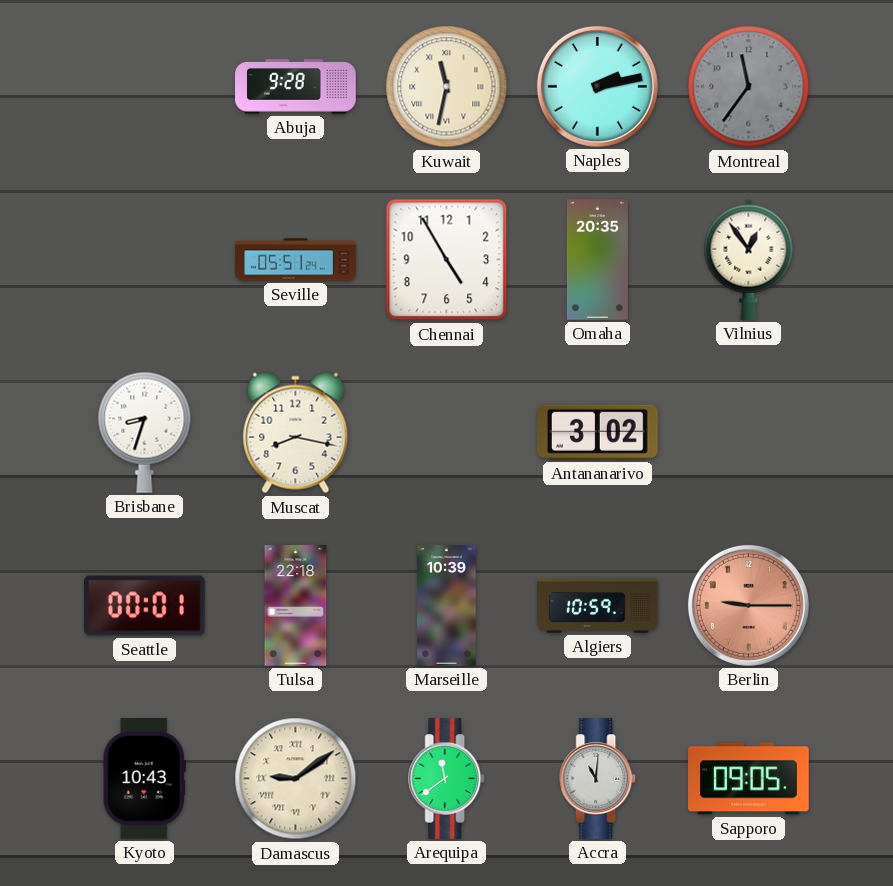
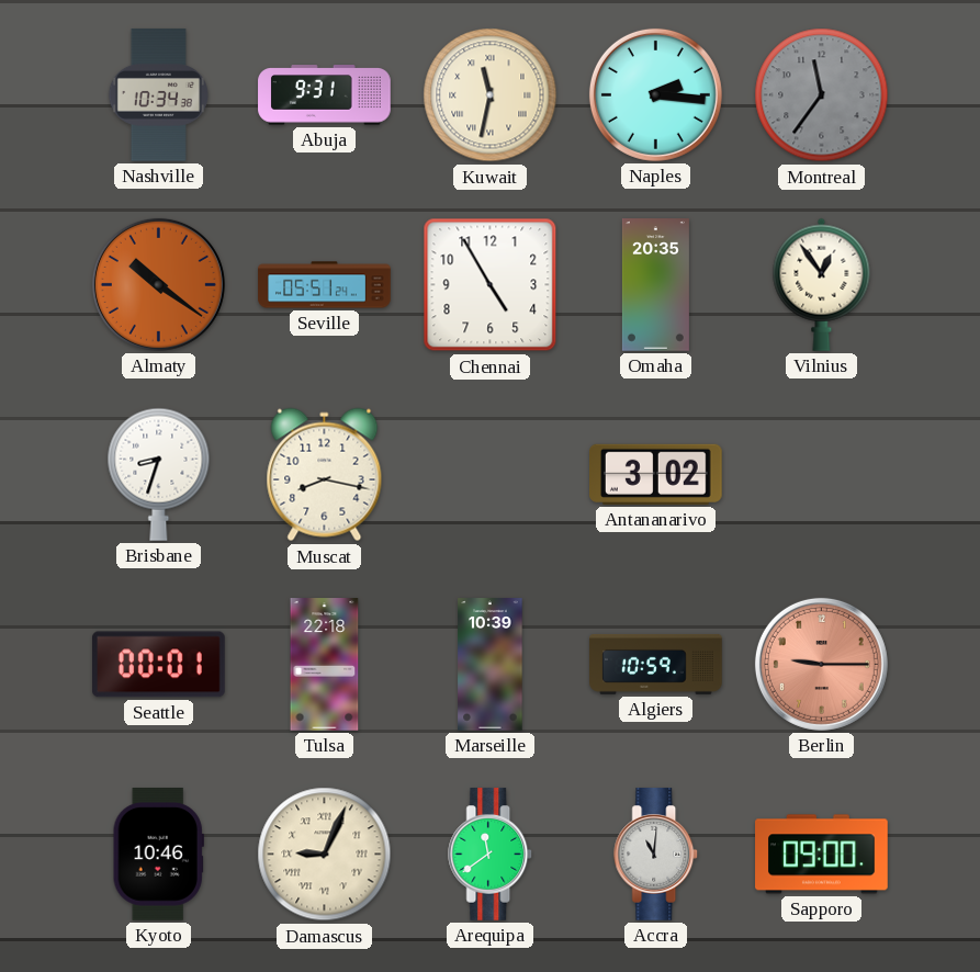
Nashville: none -> 10:34
Abuja: 9:28 -> 9:31
Naples: 2:13 -> 2:16
Almaty: none -> 10:21
Kyoto: 10:43 -> 10:46
Damascus: 9:09 -> 9:04
Sapporo: 09:05 -> 09:00
